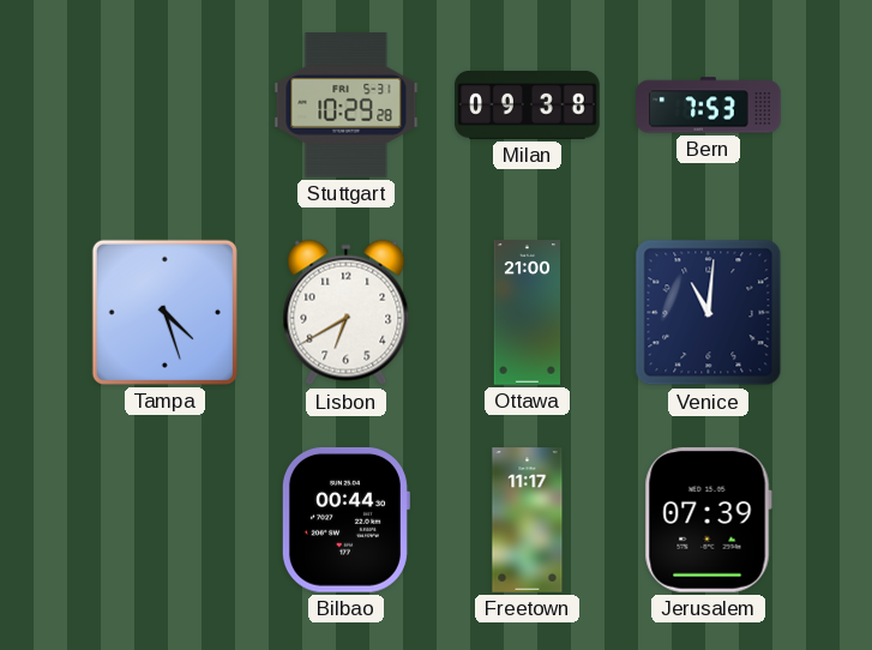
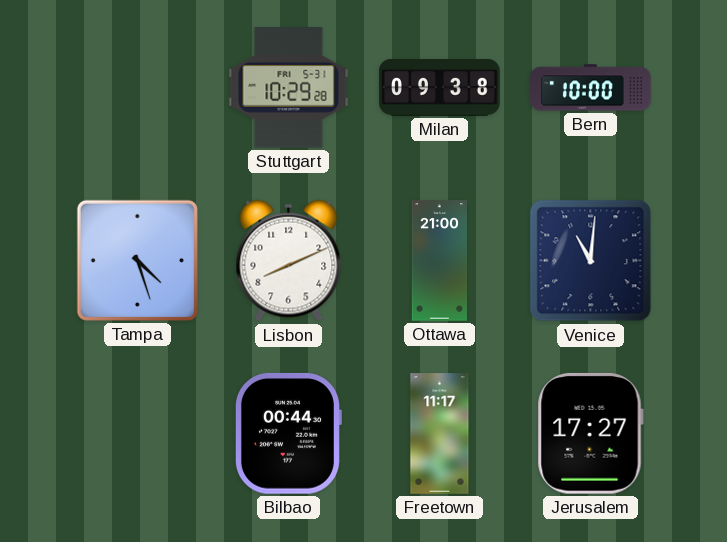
Bern: 7:53 -> 10:00
Lisbon: 6:40 -> 8:11
Jerusalem: 07:39 -> 17:27
